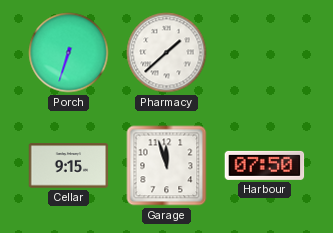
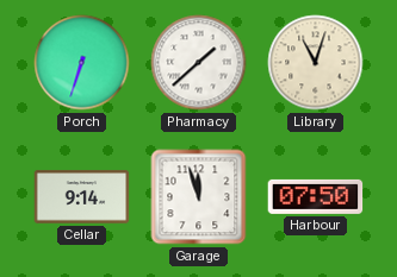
Library: none -> 11:03
Cellar: 9:15 -> 9:14
